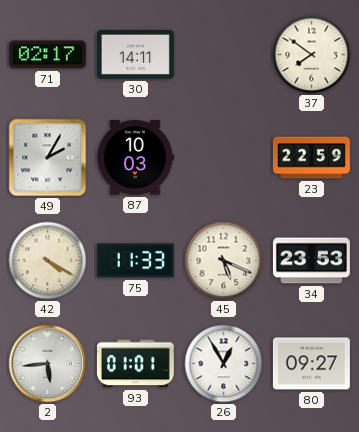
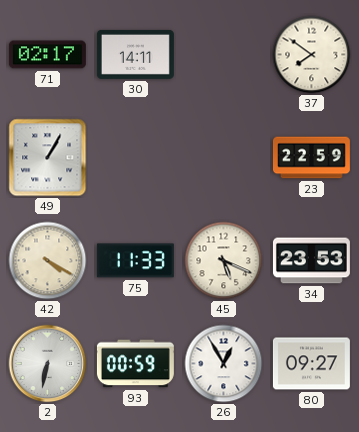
49: 2:05 -> 1:05
87: 10:03 -> none
2: 5:44 -> 6:32
93: 01:01 -> 00:59
